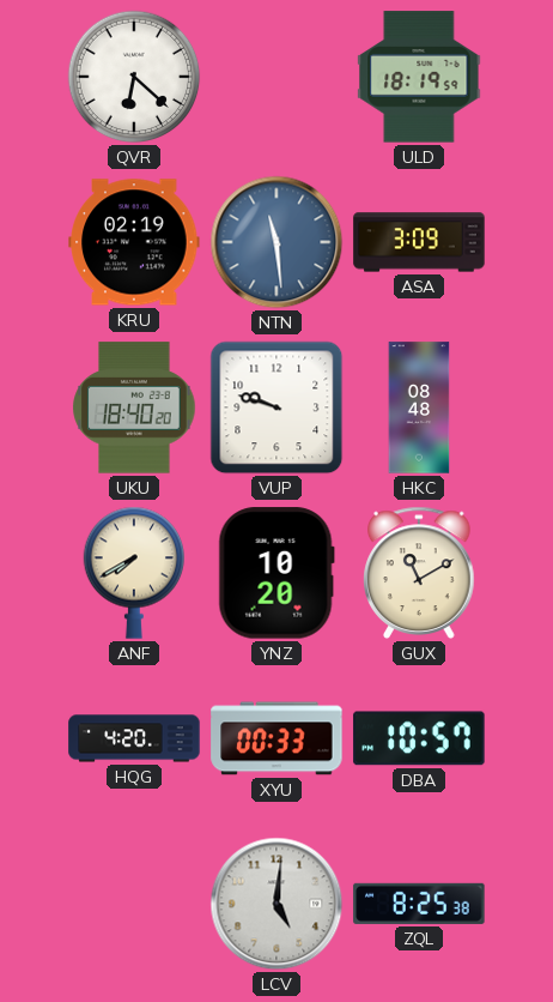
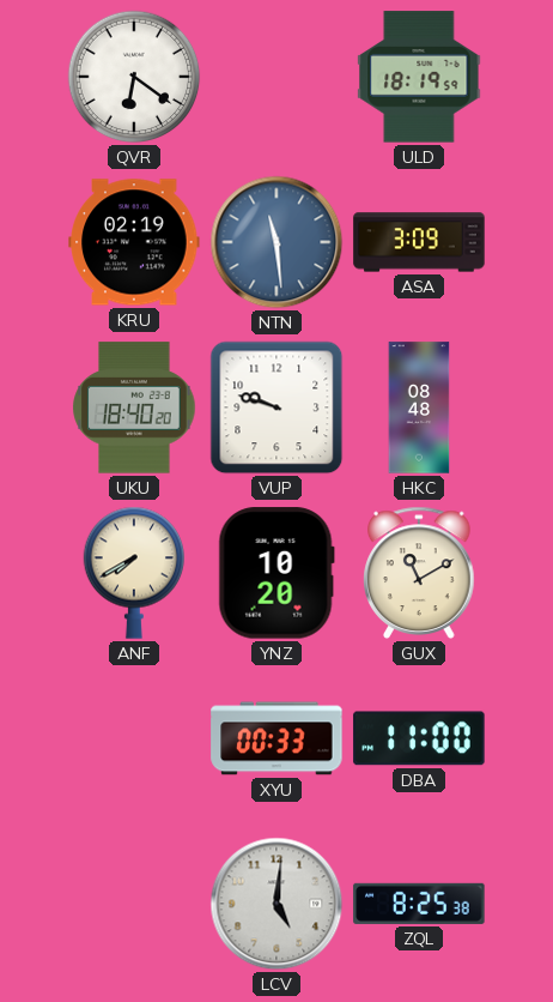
QVR: 6:22 -> 6:21
HQG: 4:20 -> none
DBA: 10:57 -> 11:00
